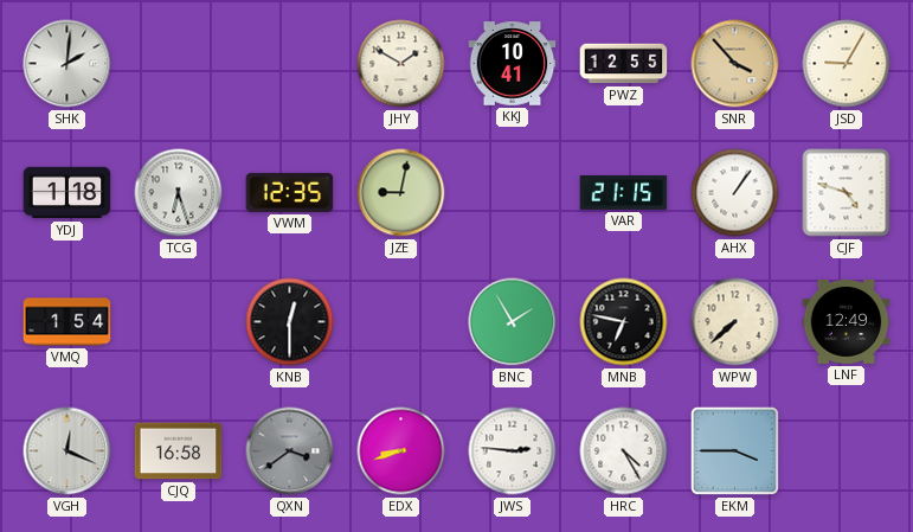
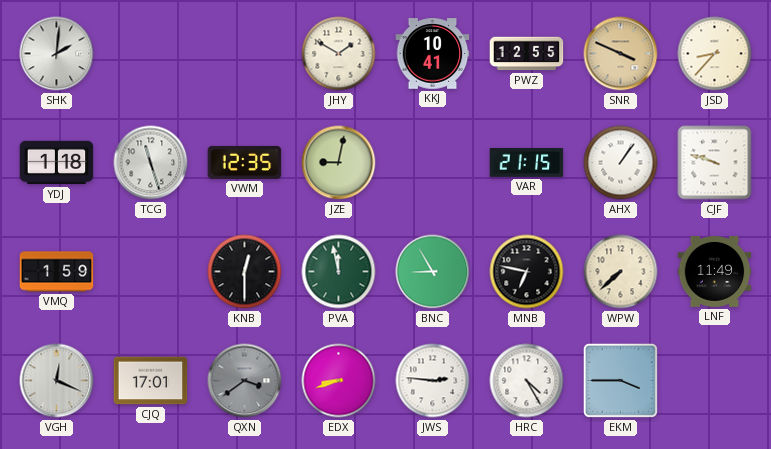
SNR: 3:53 -> 3:49
JSD: 9:05 -> 8:37
TCG: 6:27 -> 11:27
CJF: 4:48 -> 9:48
VMQ: 1:54 -> 1:59
PVA: none -> 11:58
BNC: 1:55 -> 8:55
LNF: 12:49 -> 11:49
CJQ: 16:58 -> 17:01
